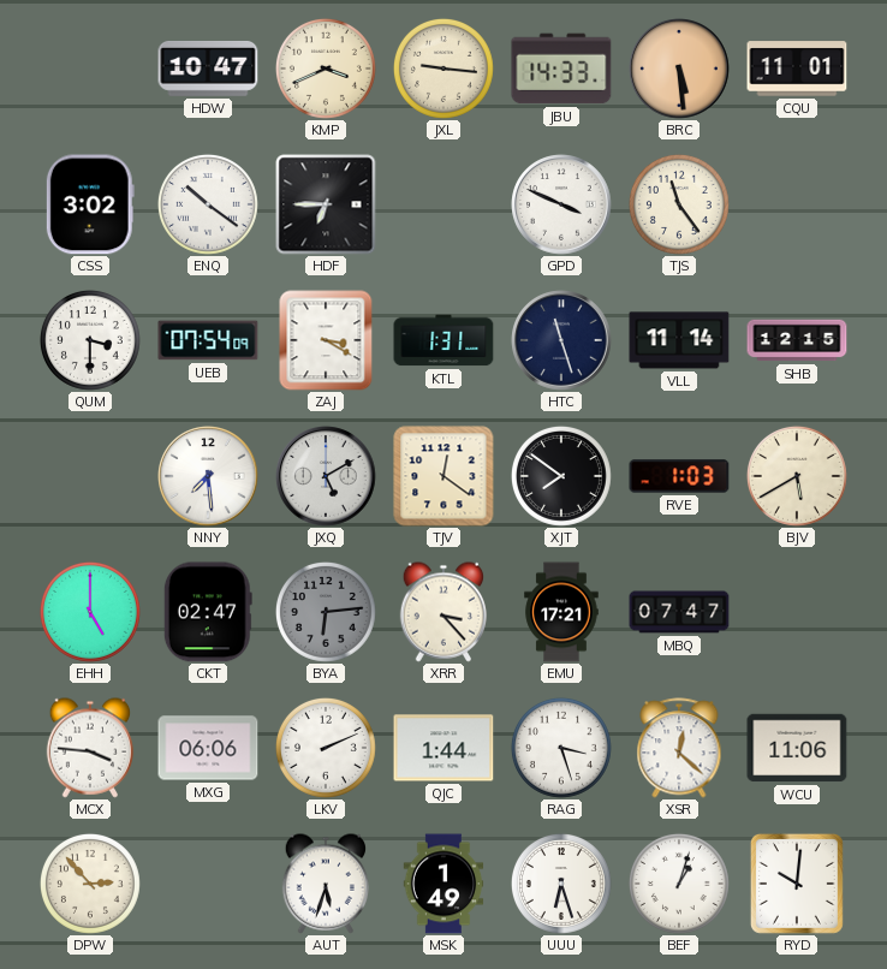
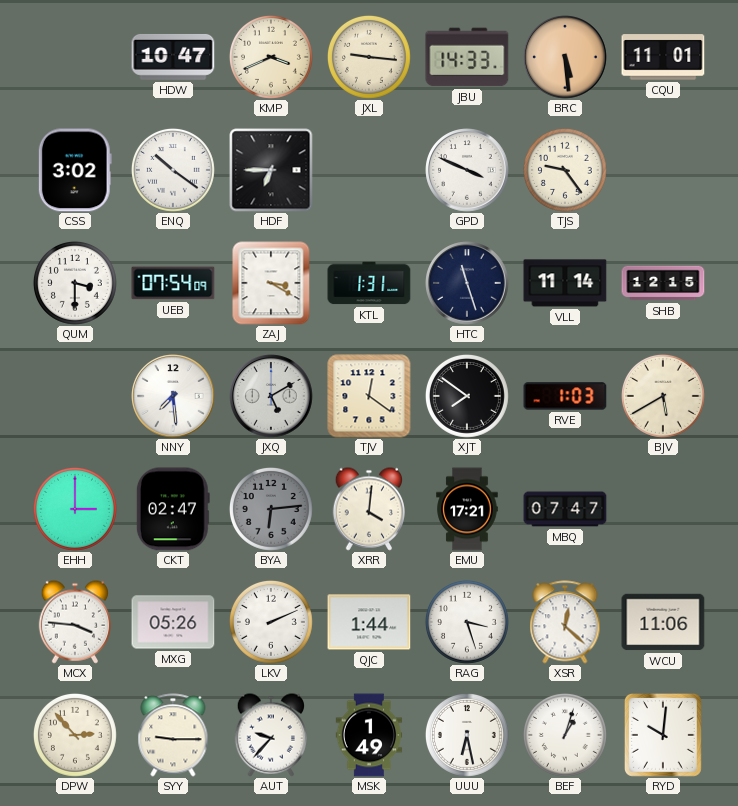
TJS: 11:24 -> 9:24
EHH: 5:00 -> 3:00
XRR: 3:23 -> 4:01
MXG: 06:06 -> 05:26
SYY: none -> 9:15
AUT: 5:33 -> 9:37
UUU: 6:27 -> 6:28
